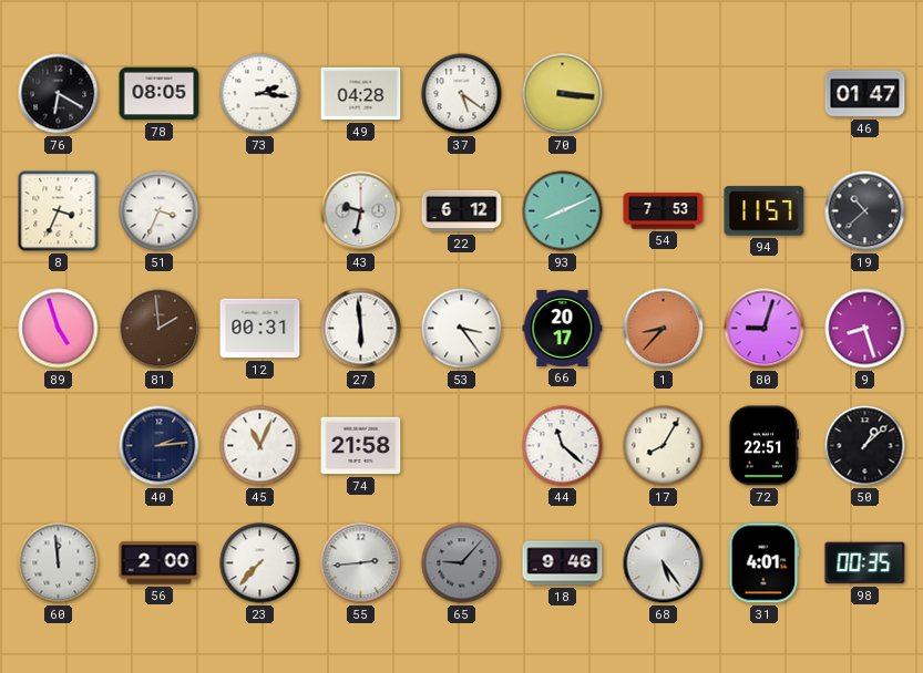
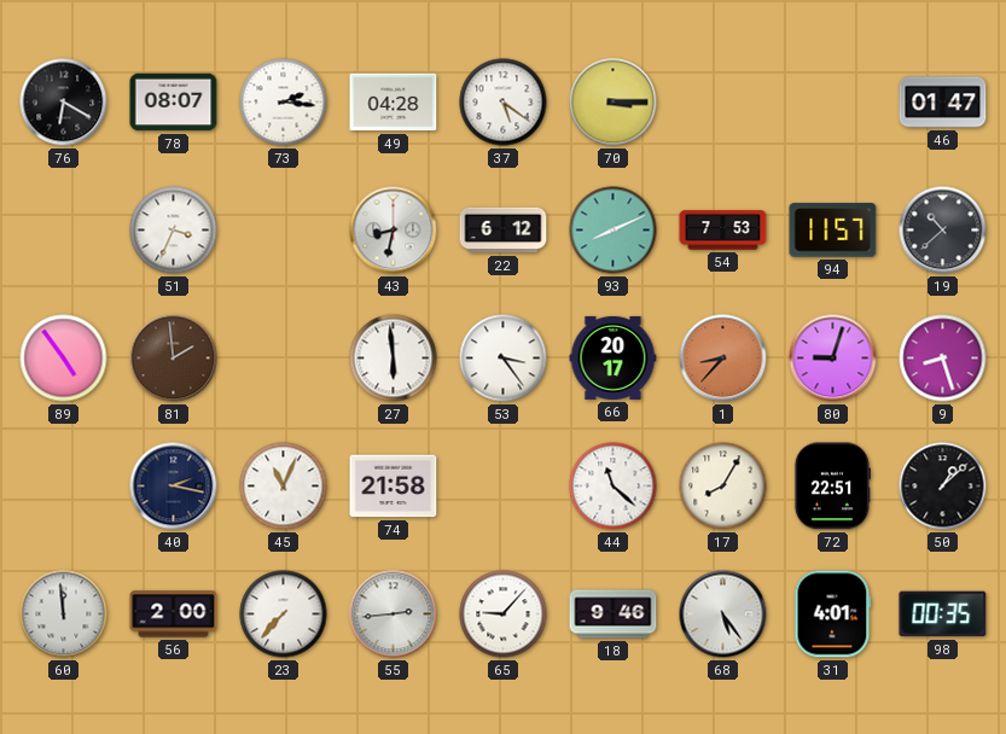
78: 08:05 -> 08:07
70: 3:16 -> 3:15
8: 3:34 -> none
43: 9:32 -> 8:32
89: 4:57 -> 4:54
12: 00:31 -> none
40: 2:14 -> 2:17
65 dial: grey -> white
